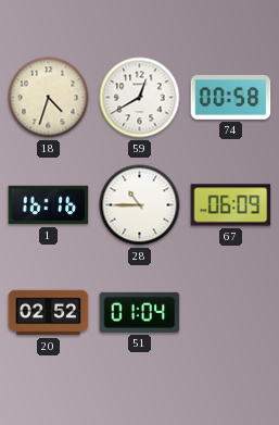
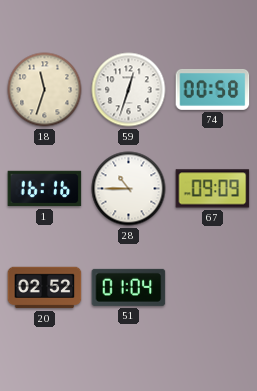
18: 4:33 -> 11:33
59: 12:40 -> 12:33
67: 06:09 -> 09:09
